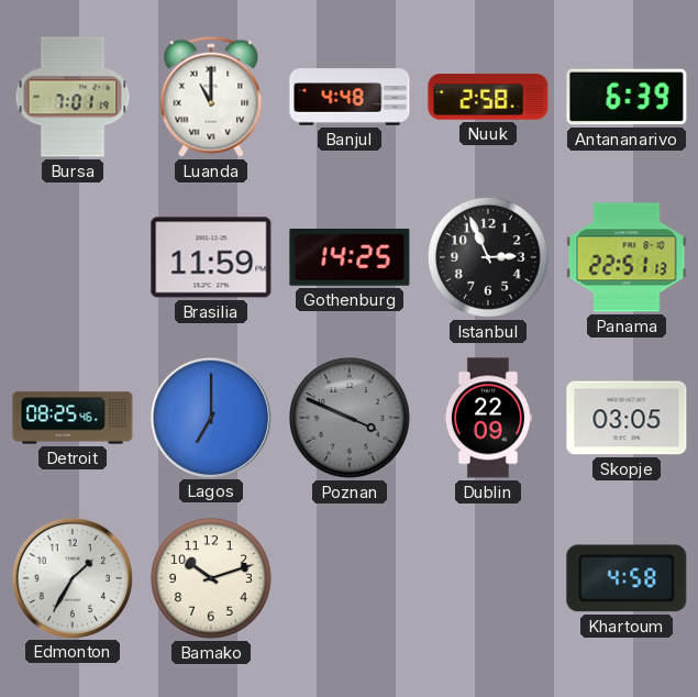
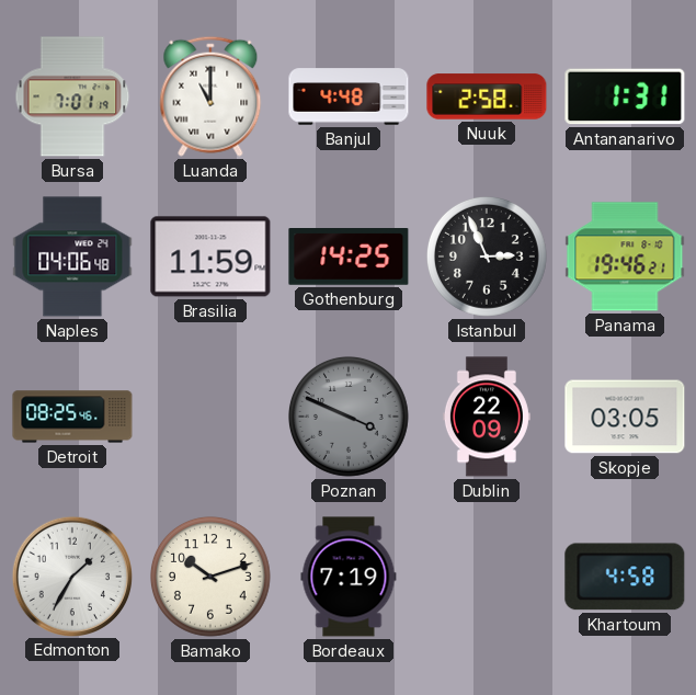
Antananarivo: 6:39 -> 1:31
Naples: none -> 04:06
Panama: 22:51 -> 19:46
Lagos: 7:00 -> none
Bordeaux: none -> 7:19
